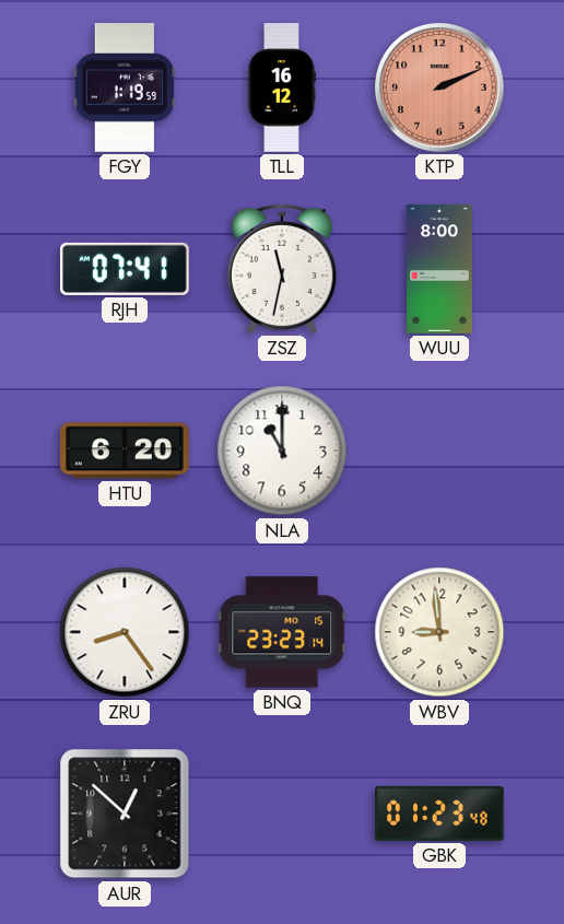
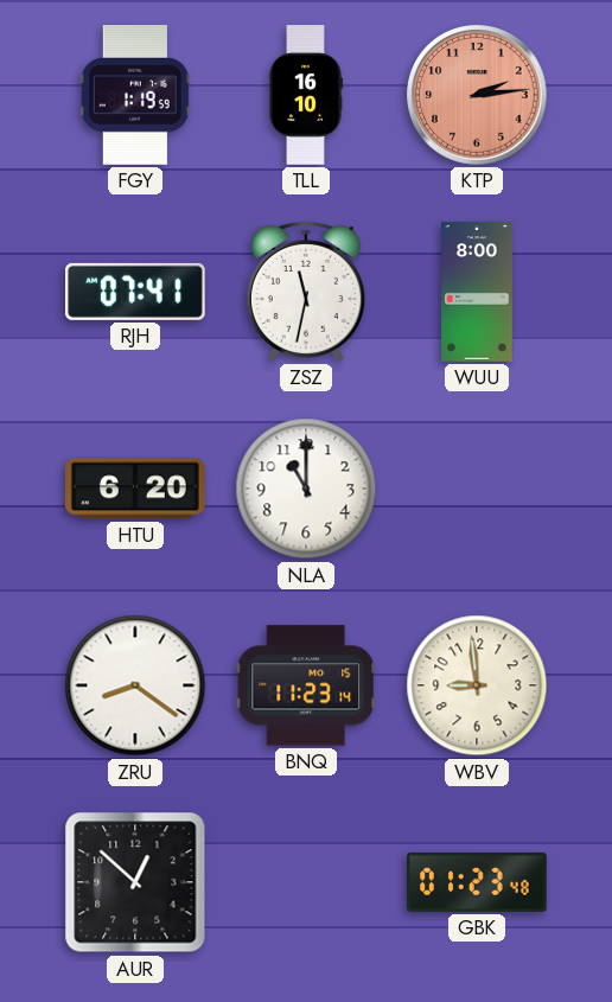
TLL: 16:12 -> 16:10
KTP: 2:11 -> 2:14
ZRU: 8:24 -> 8:21
BNQ: 23:23 -> 11:23
